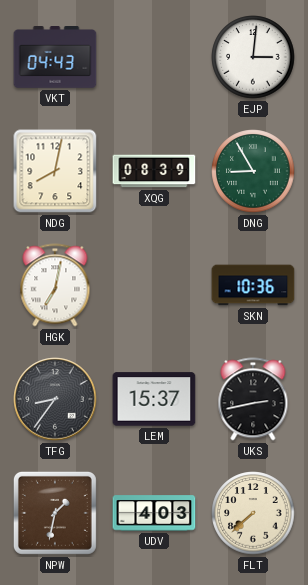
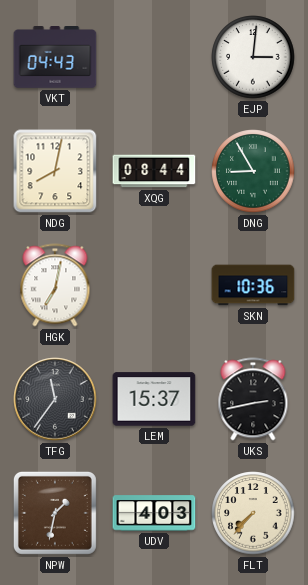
XQG: 08:39 -> 08:44
TFG: 8:36 -> 11:36
FLT: 7:38 -> 7:37
